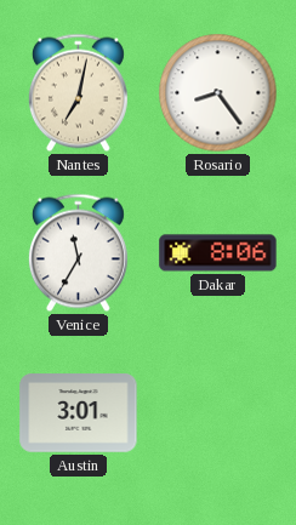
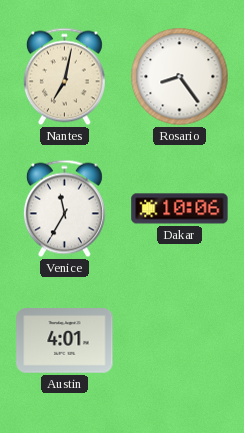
Dakar: 8:06 -> 10:06
Austin: 3:01 -> 4:01
